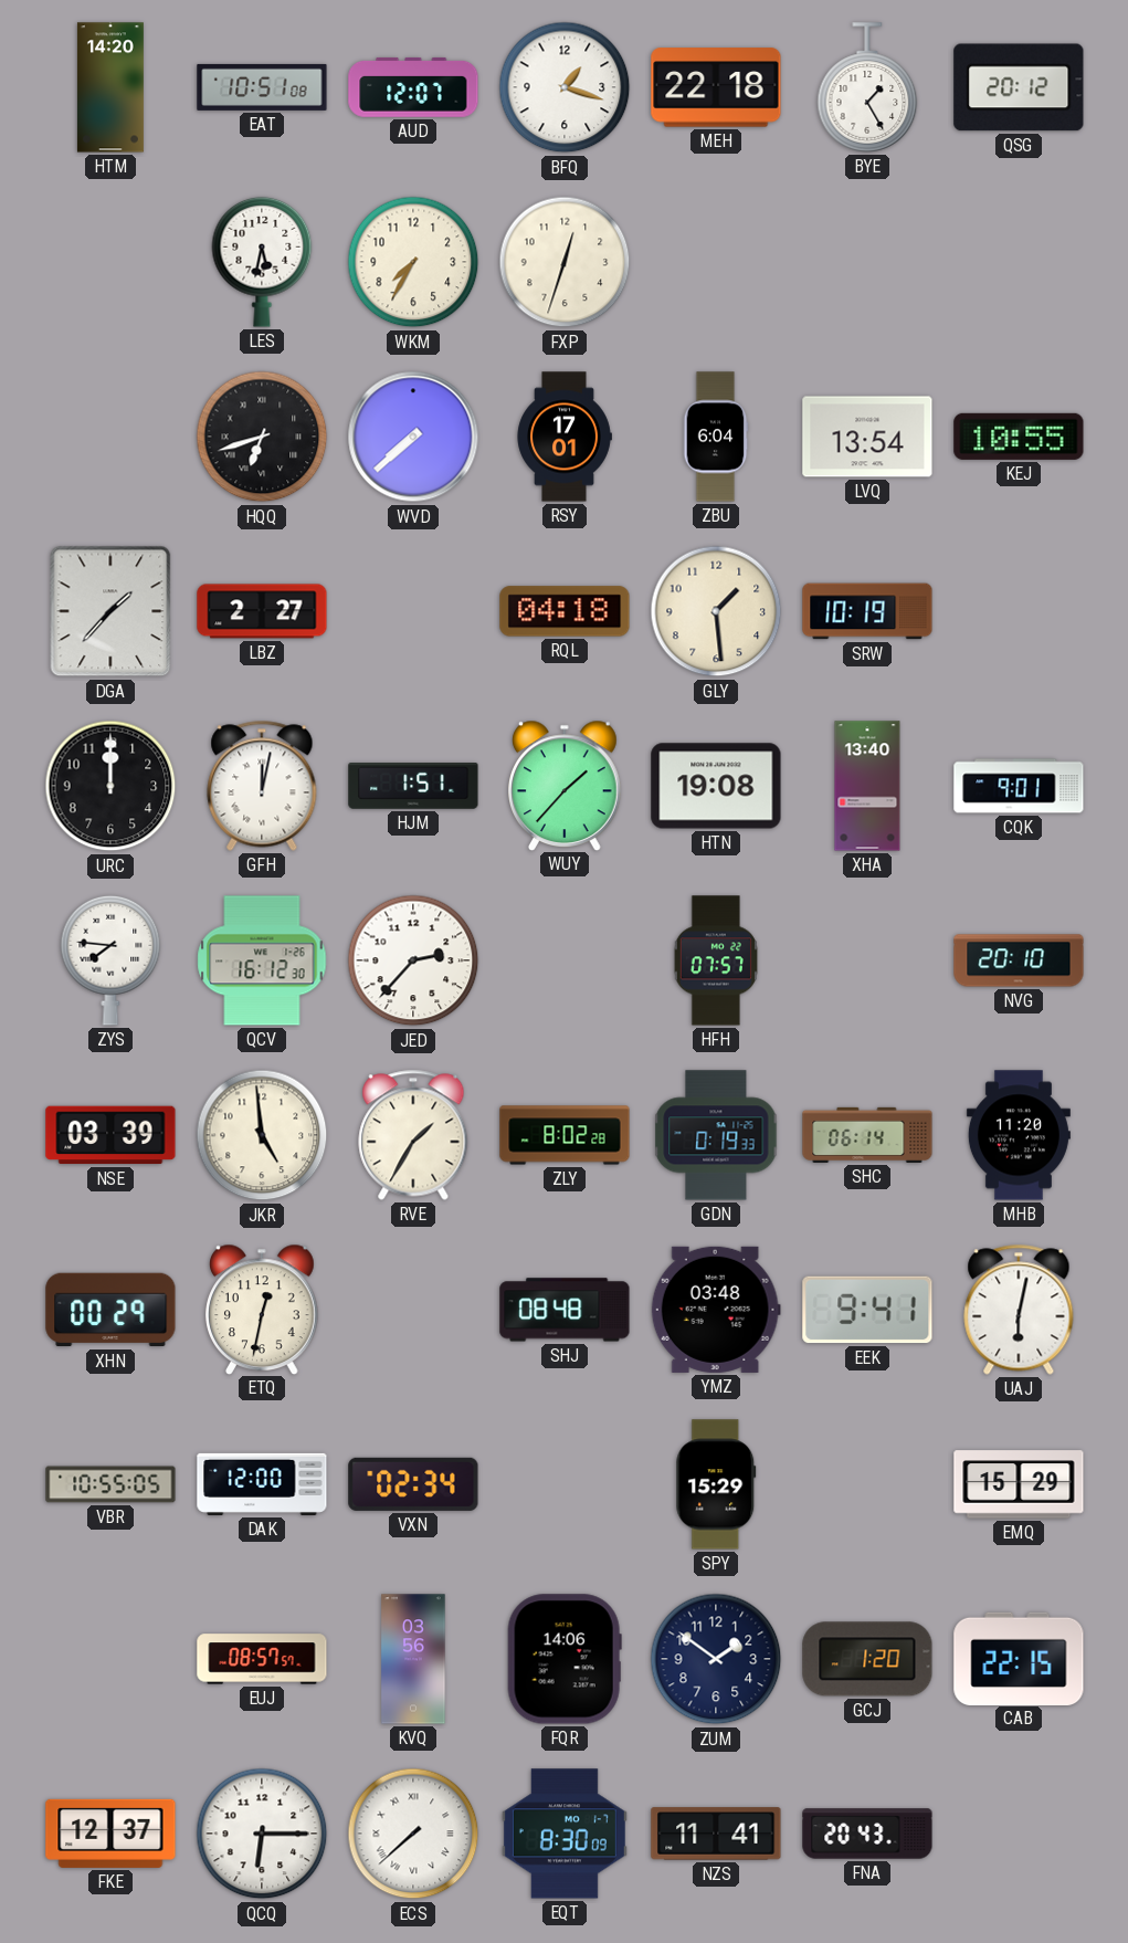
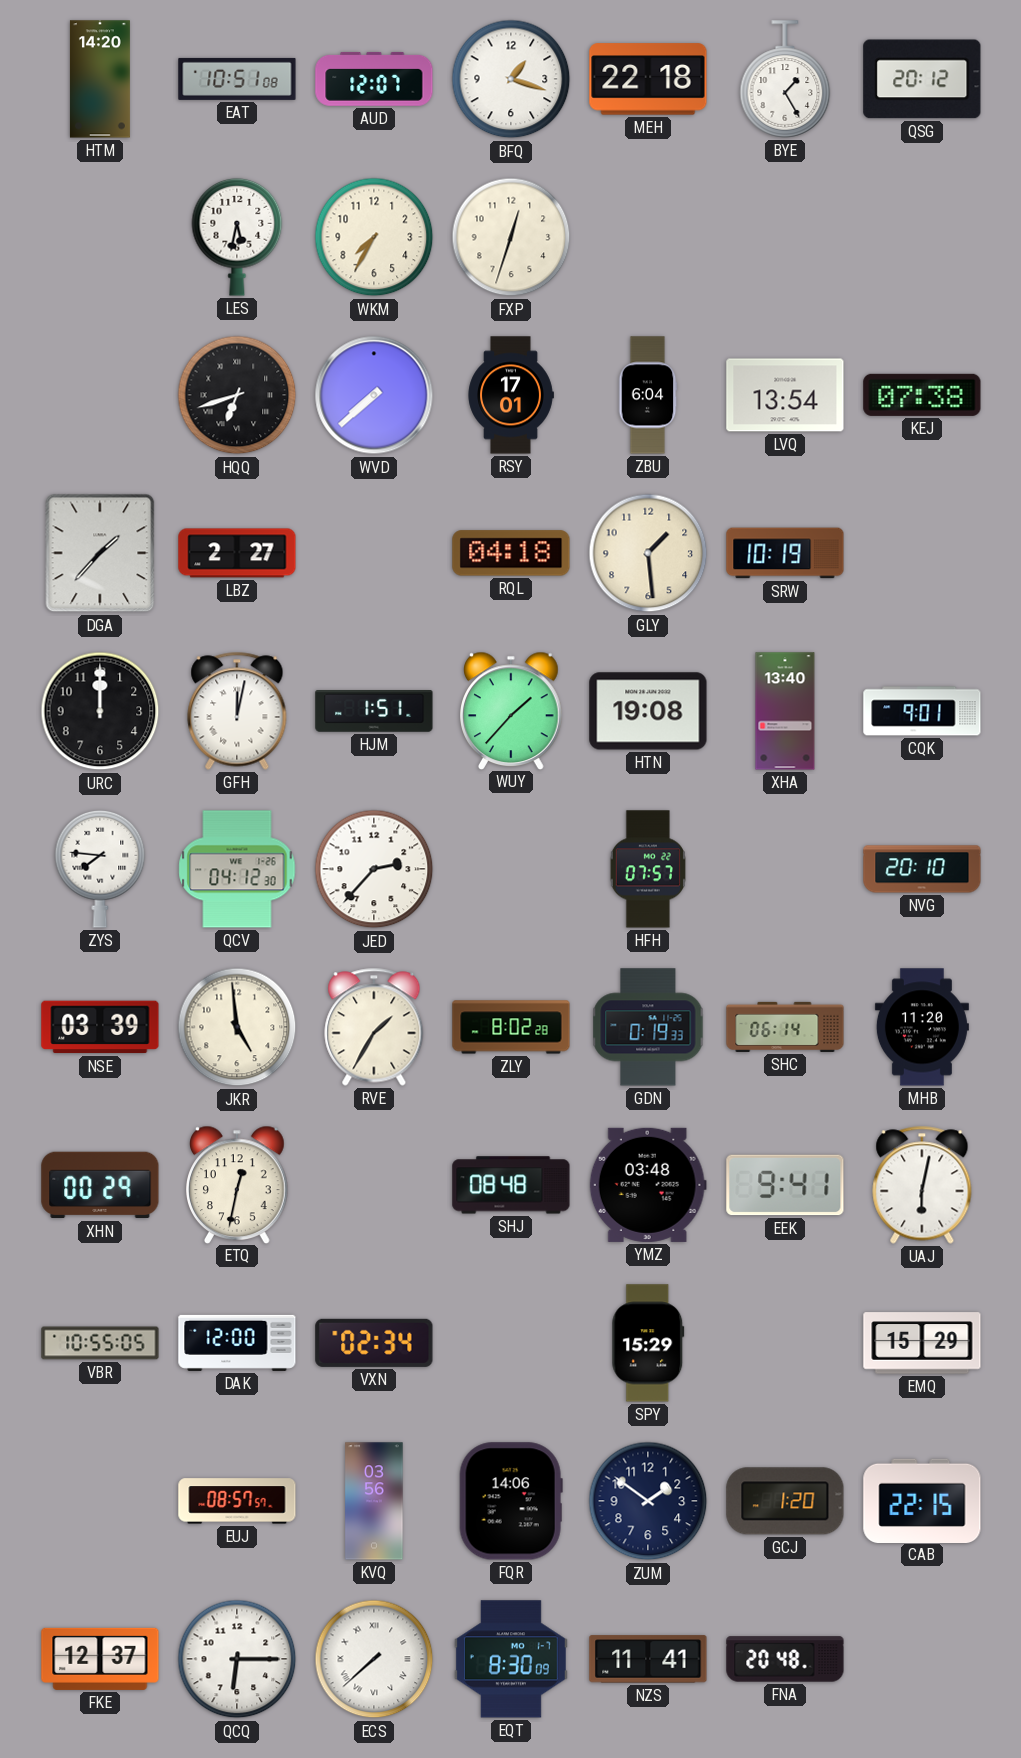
KEJ: 10:55 -> 07:38
QCV: 16:12 -> 04:12
FNA: 20:43 -> 20:48
